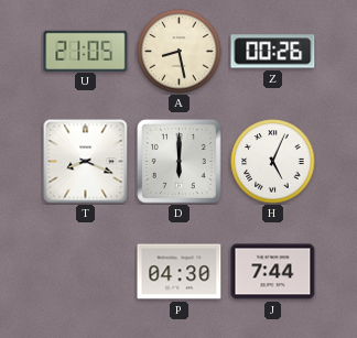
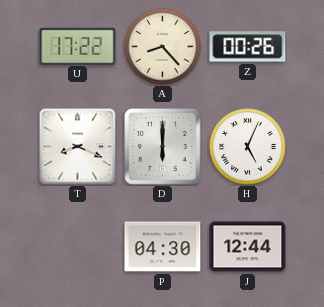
U: 21:05 -> 17:22
A: 8:28 -> 8:23
J: 7:44 -> 12:44
